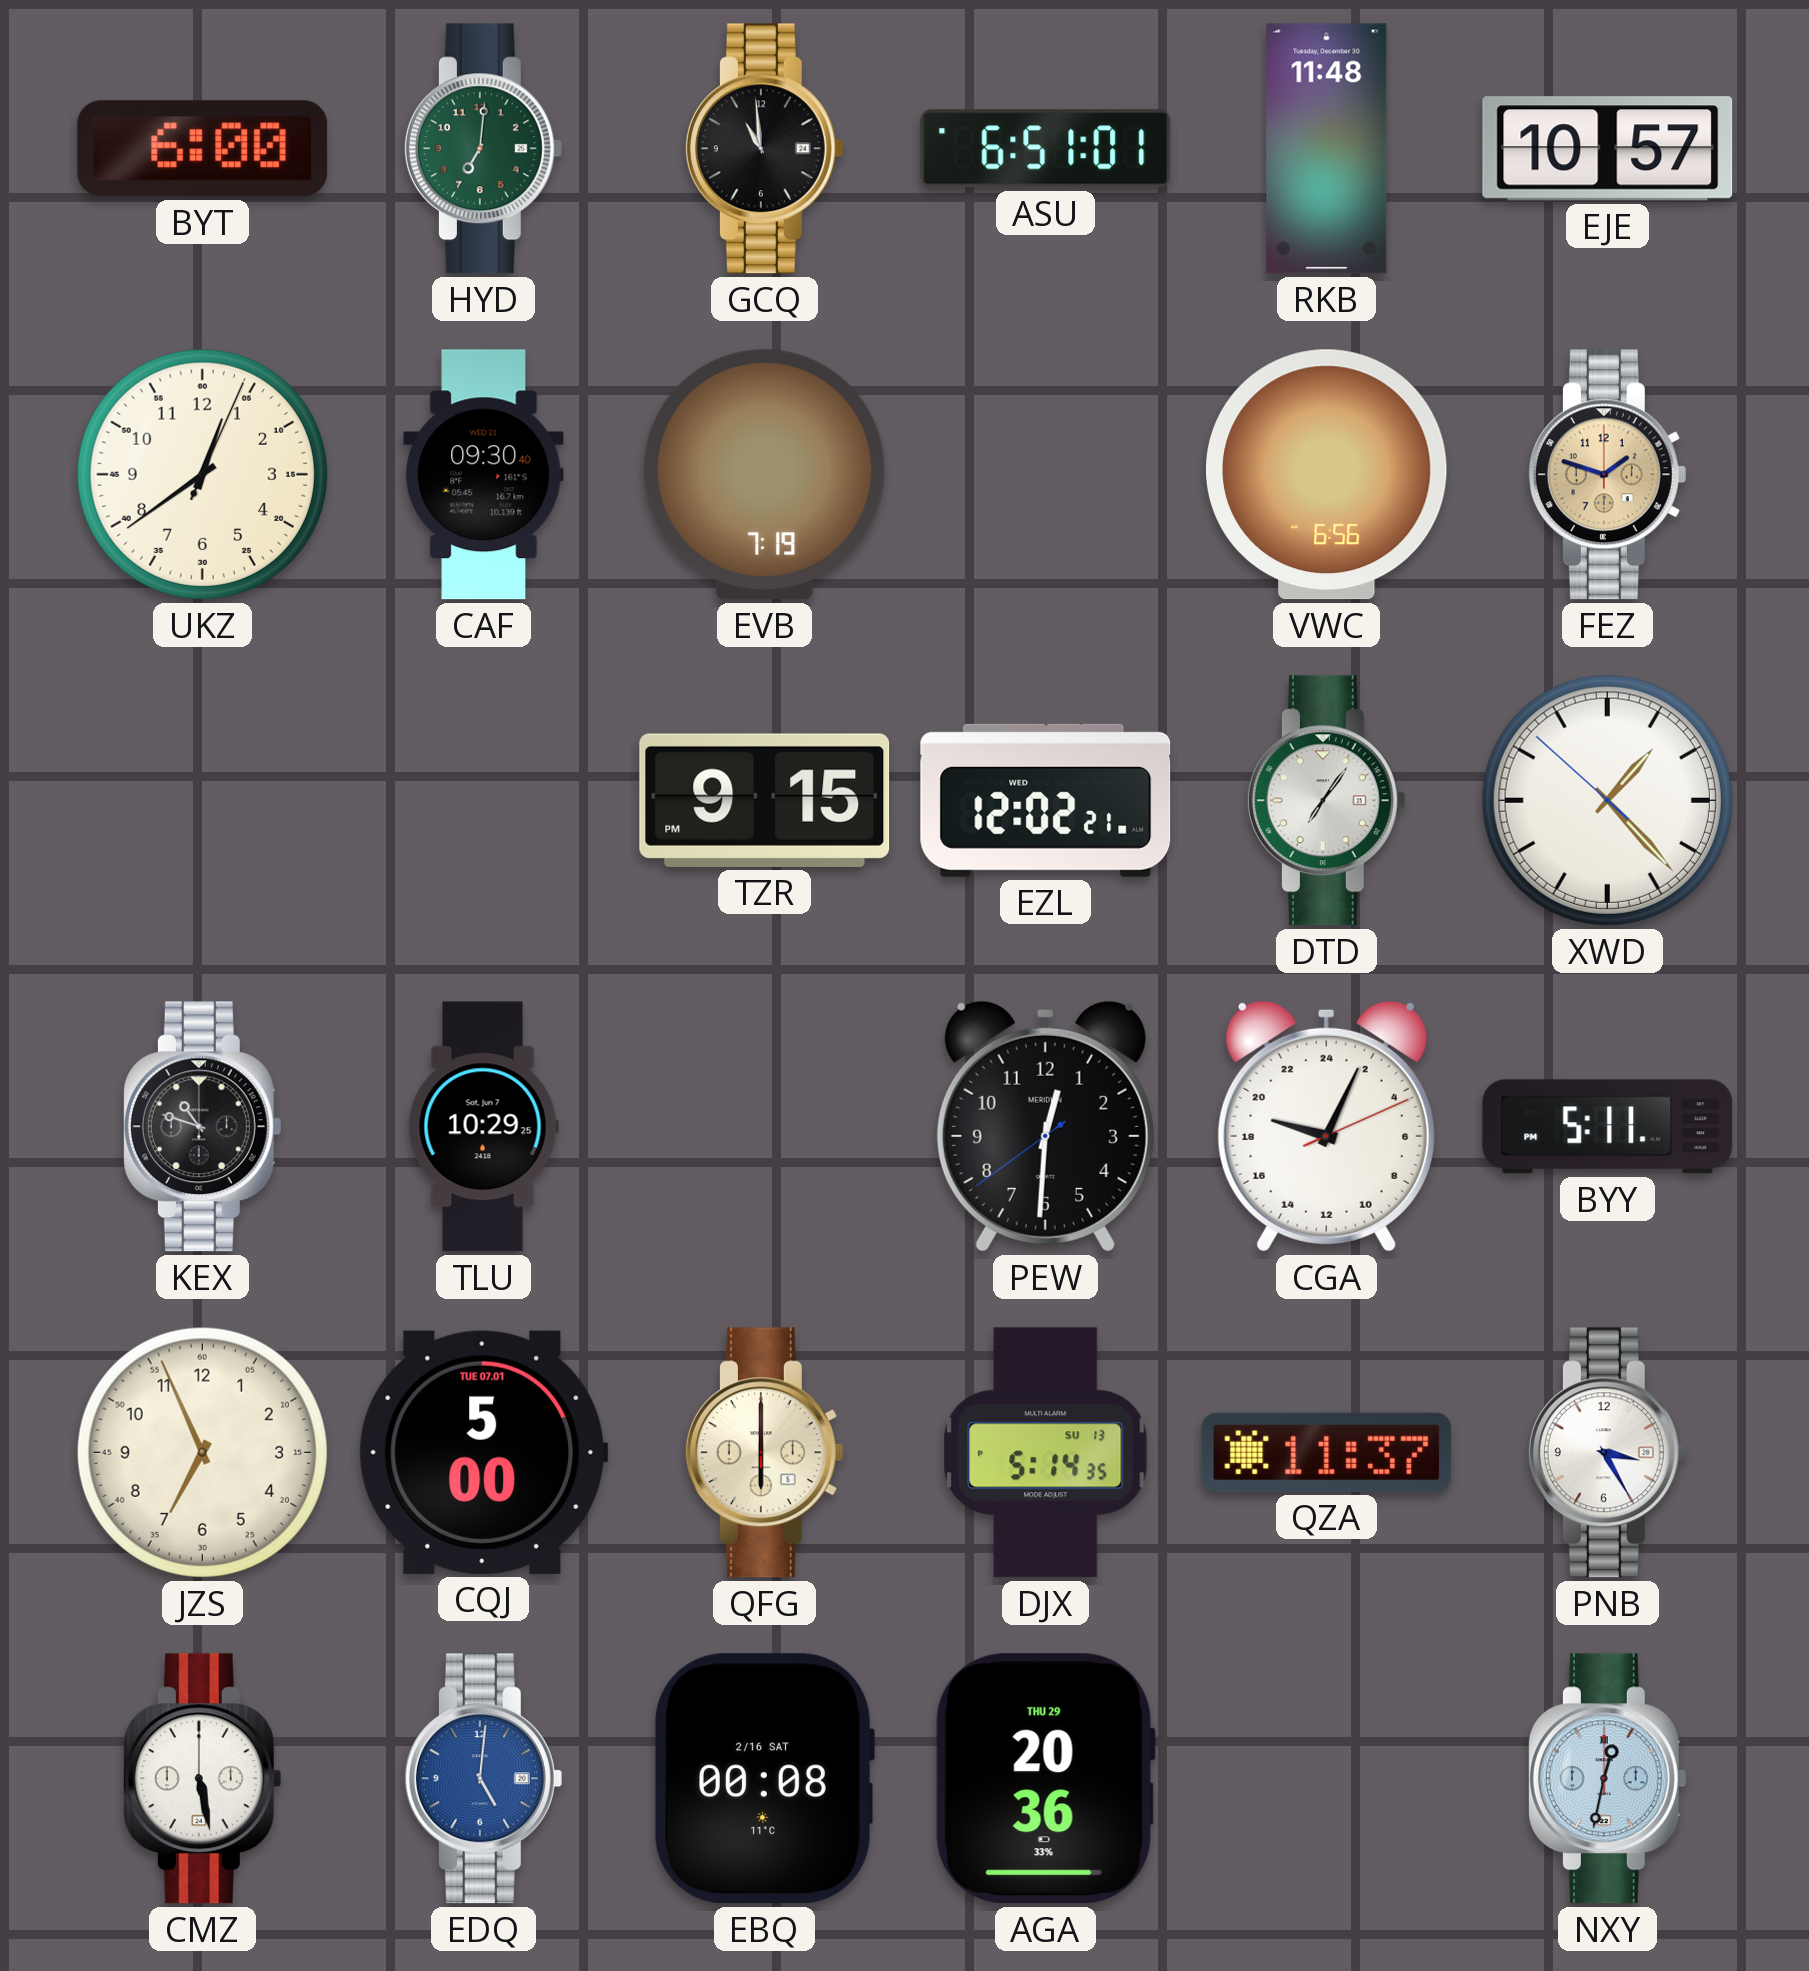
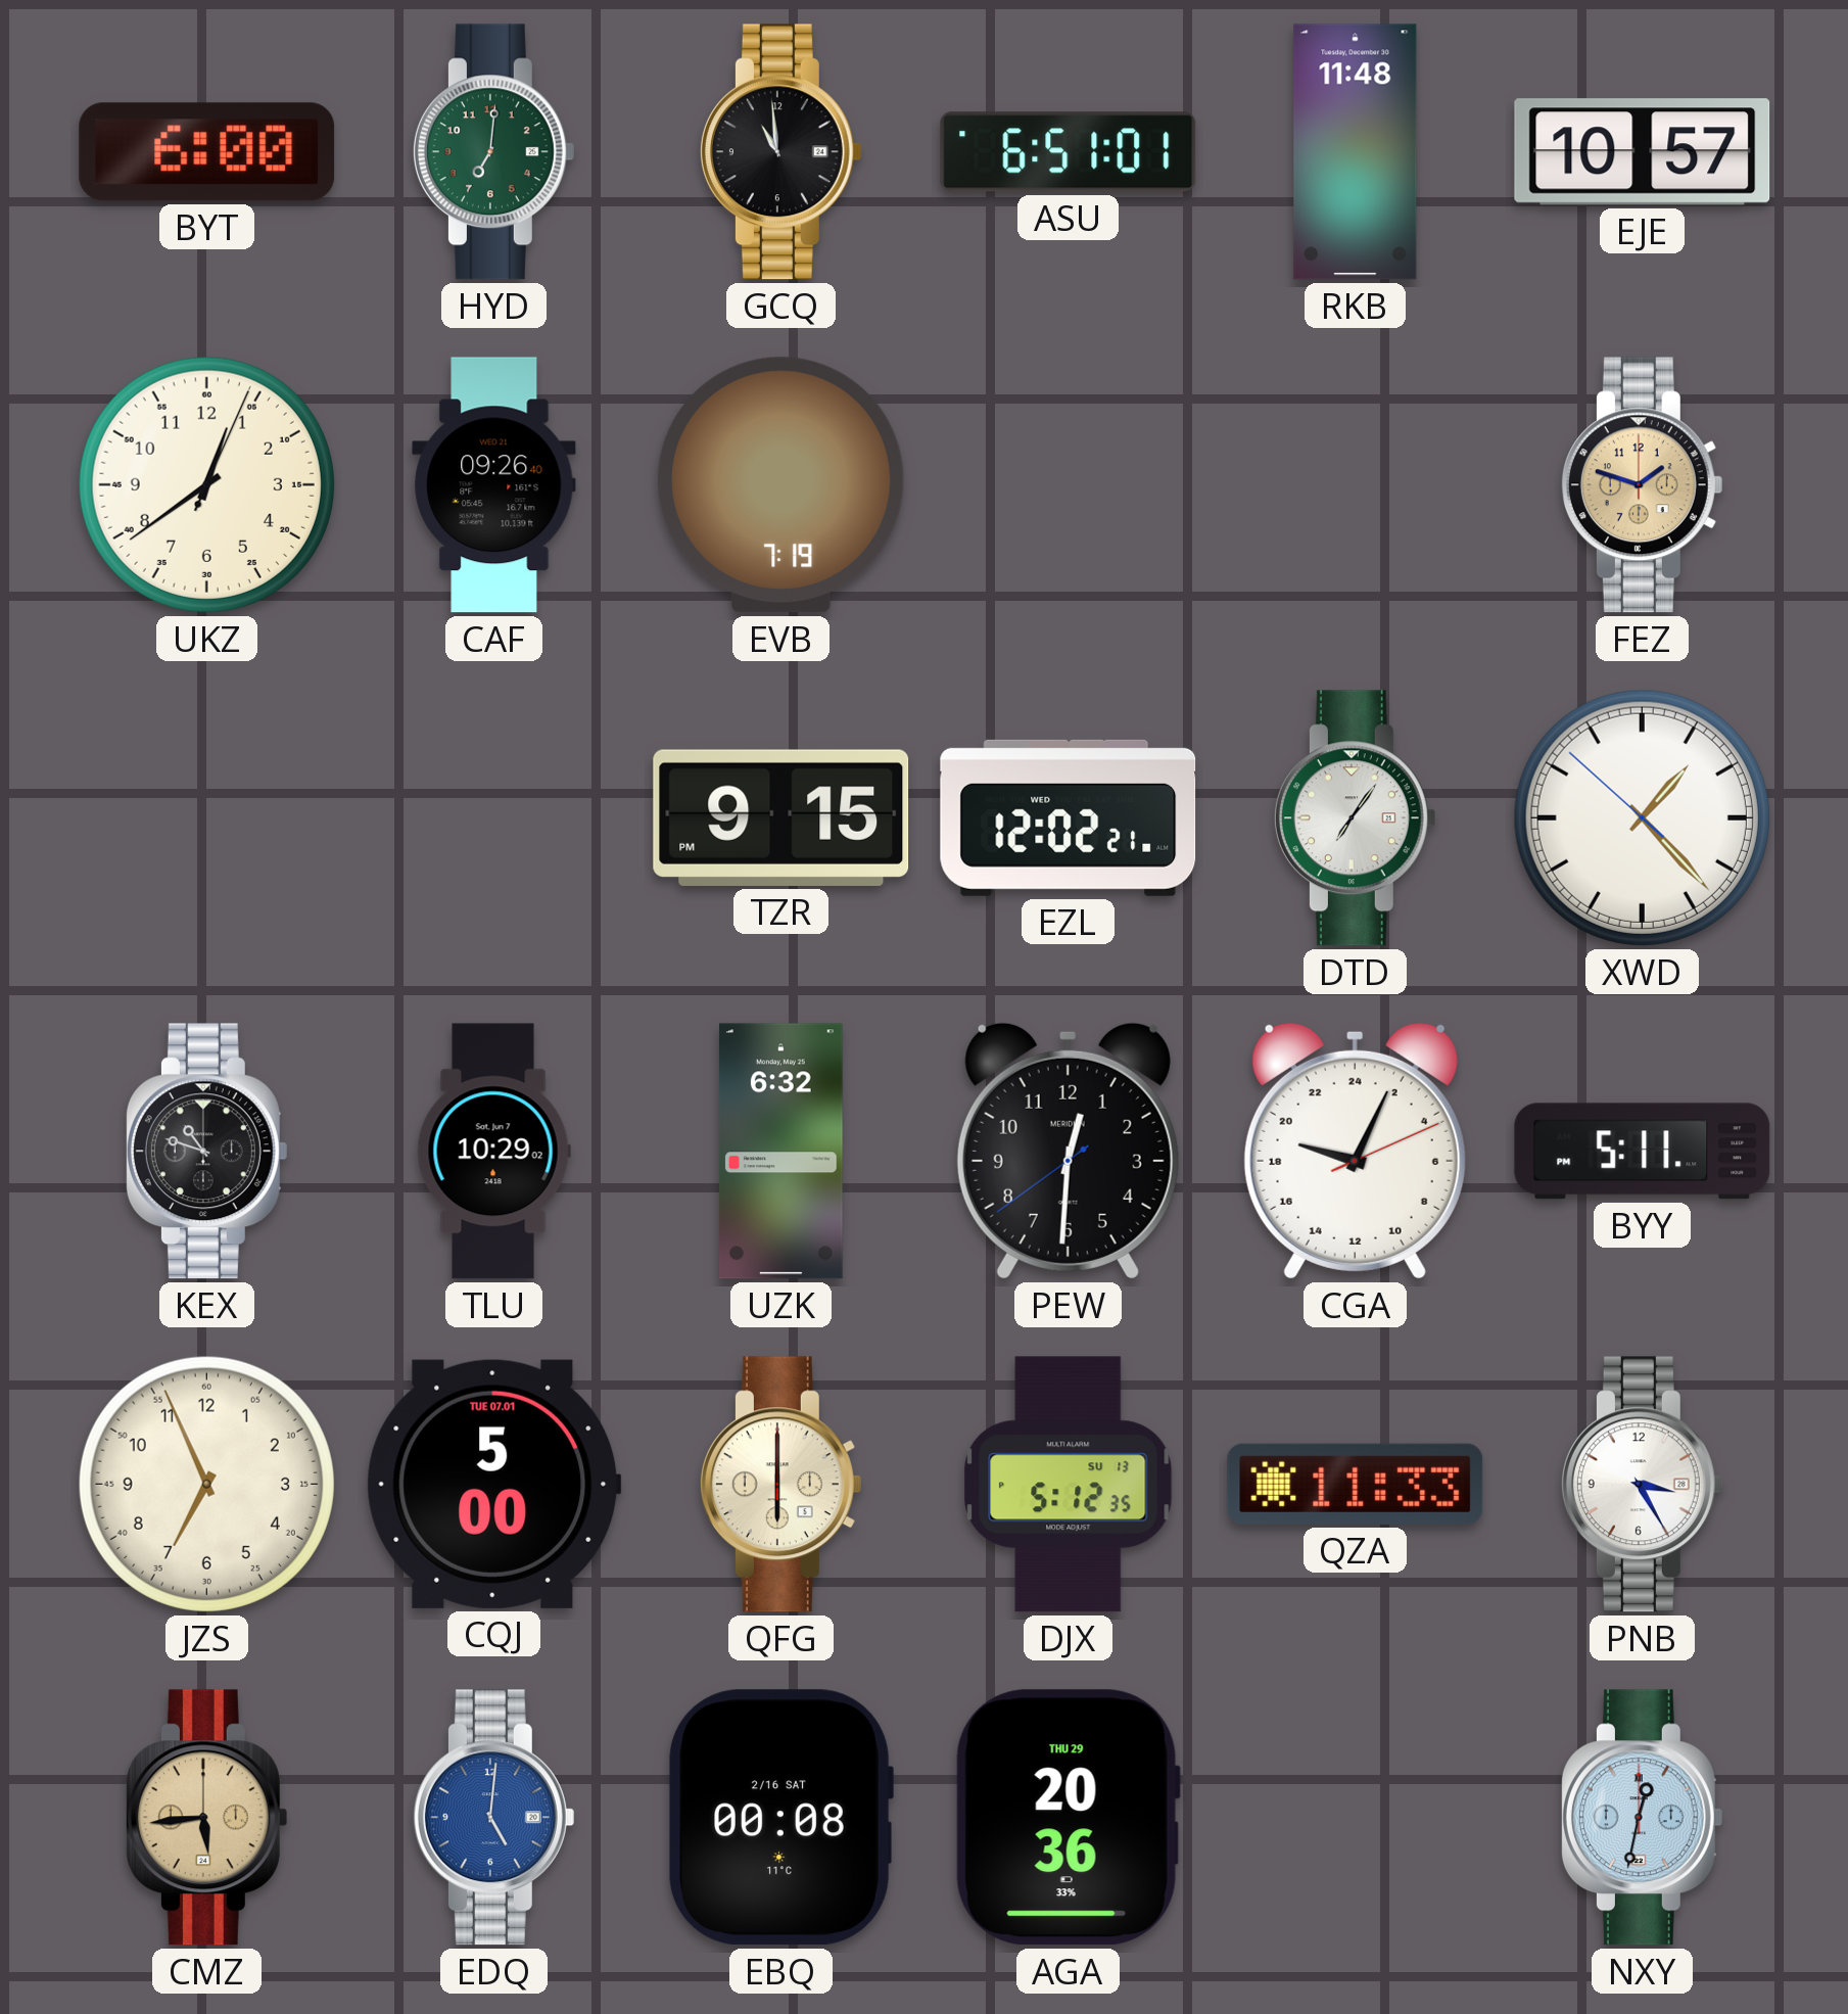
CAF: 09:30 -> 09:26
VWC: 6:56 -> none
TLU: 10:29:25 -> 10:29:02
UZK: none -> 6:32
DJX: 5:14 -> 5:12
QZA: 11:37 -> 11:33
CMZ: 5:28 -> 5:44
CMZ dial: white -> champagne
